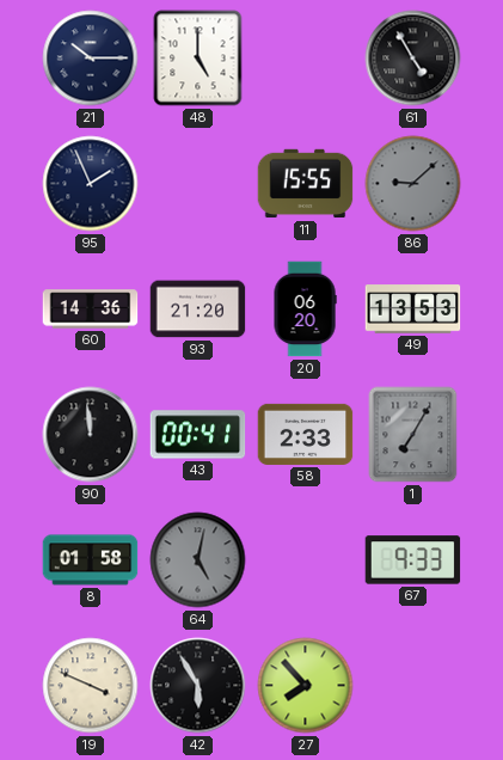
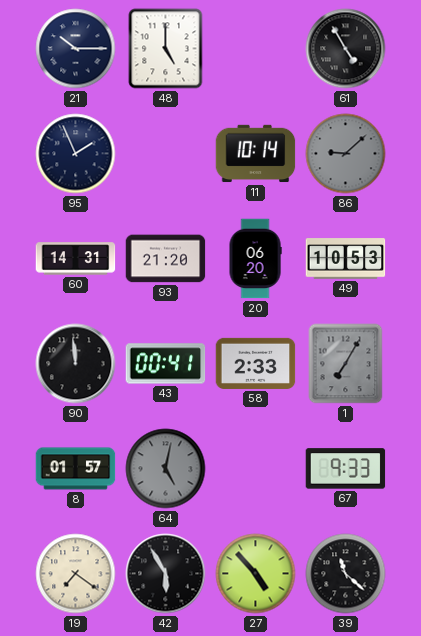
11: 15:55 -> 10:14
60: 14:36 -> 14:31
49: 13:53 -> 10:53
8: 01:58 -> 01:57
19: 3:49 -> 7:21
27: 7:53 -> 4:53
39: none -> 11:22
